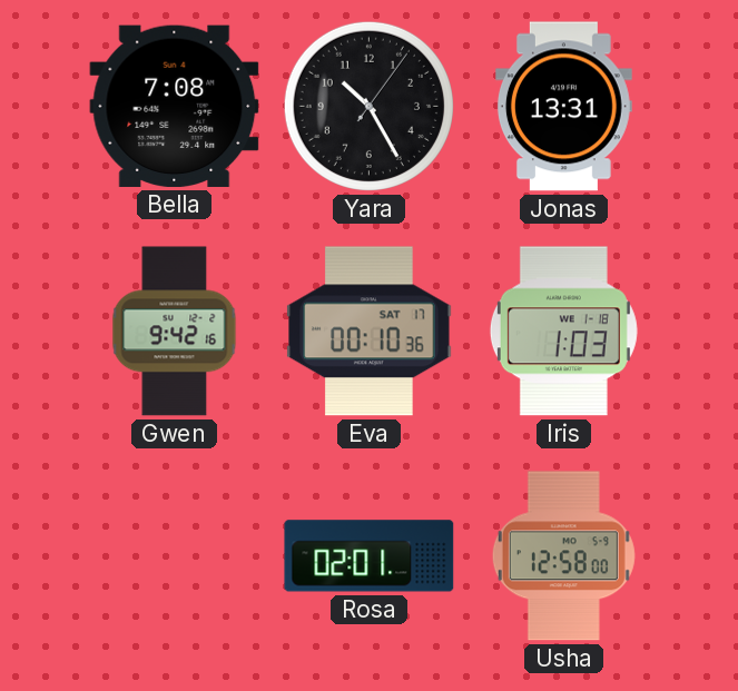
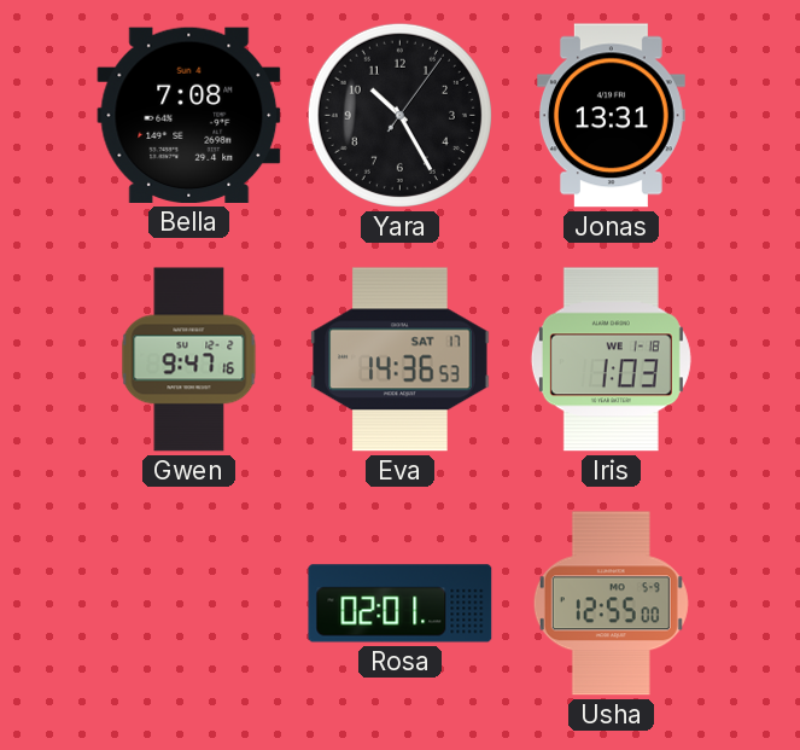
Gwen: 9:42 -> 9:47
Eva: 00:10 -> 14:36
Usha: 12:58 -> 12:55
